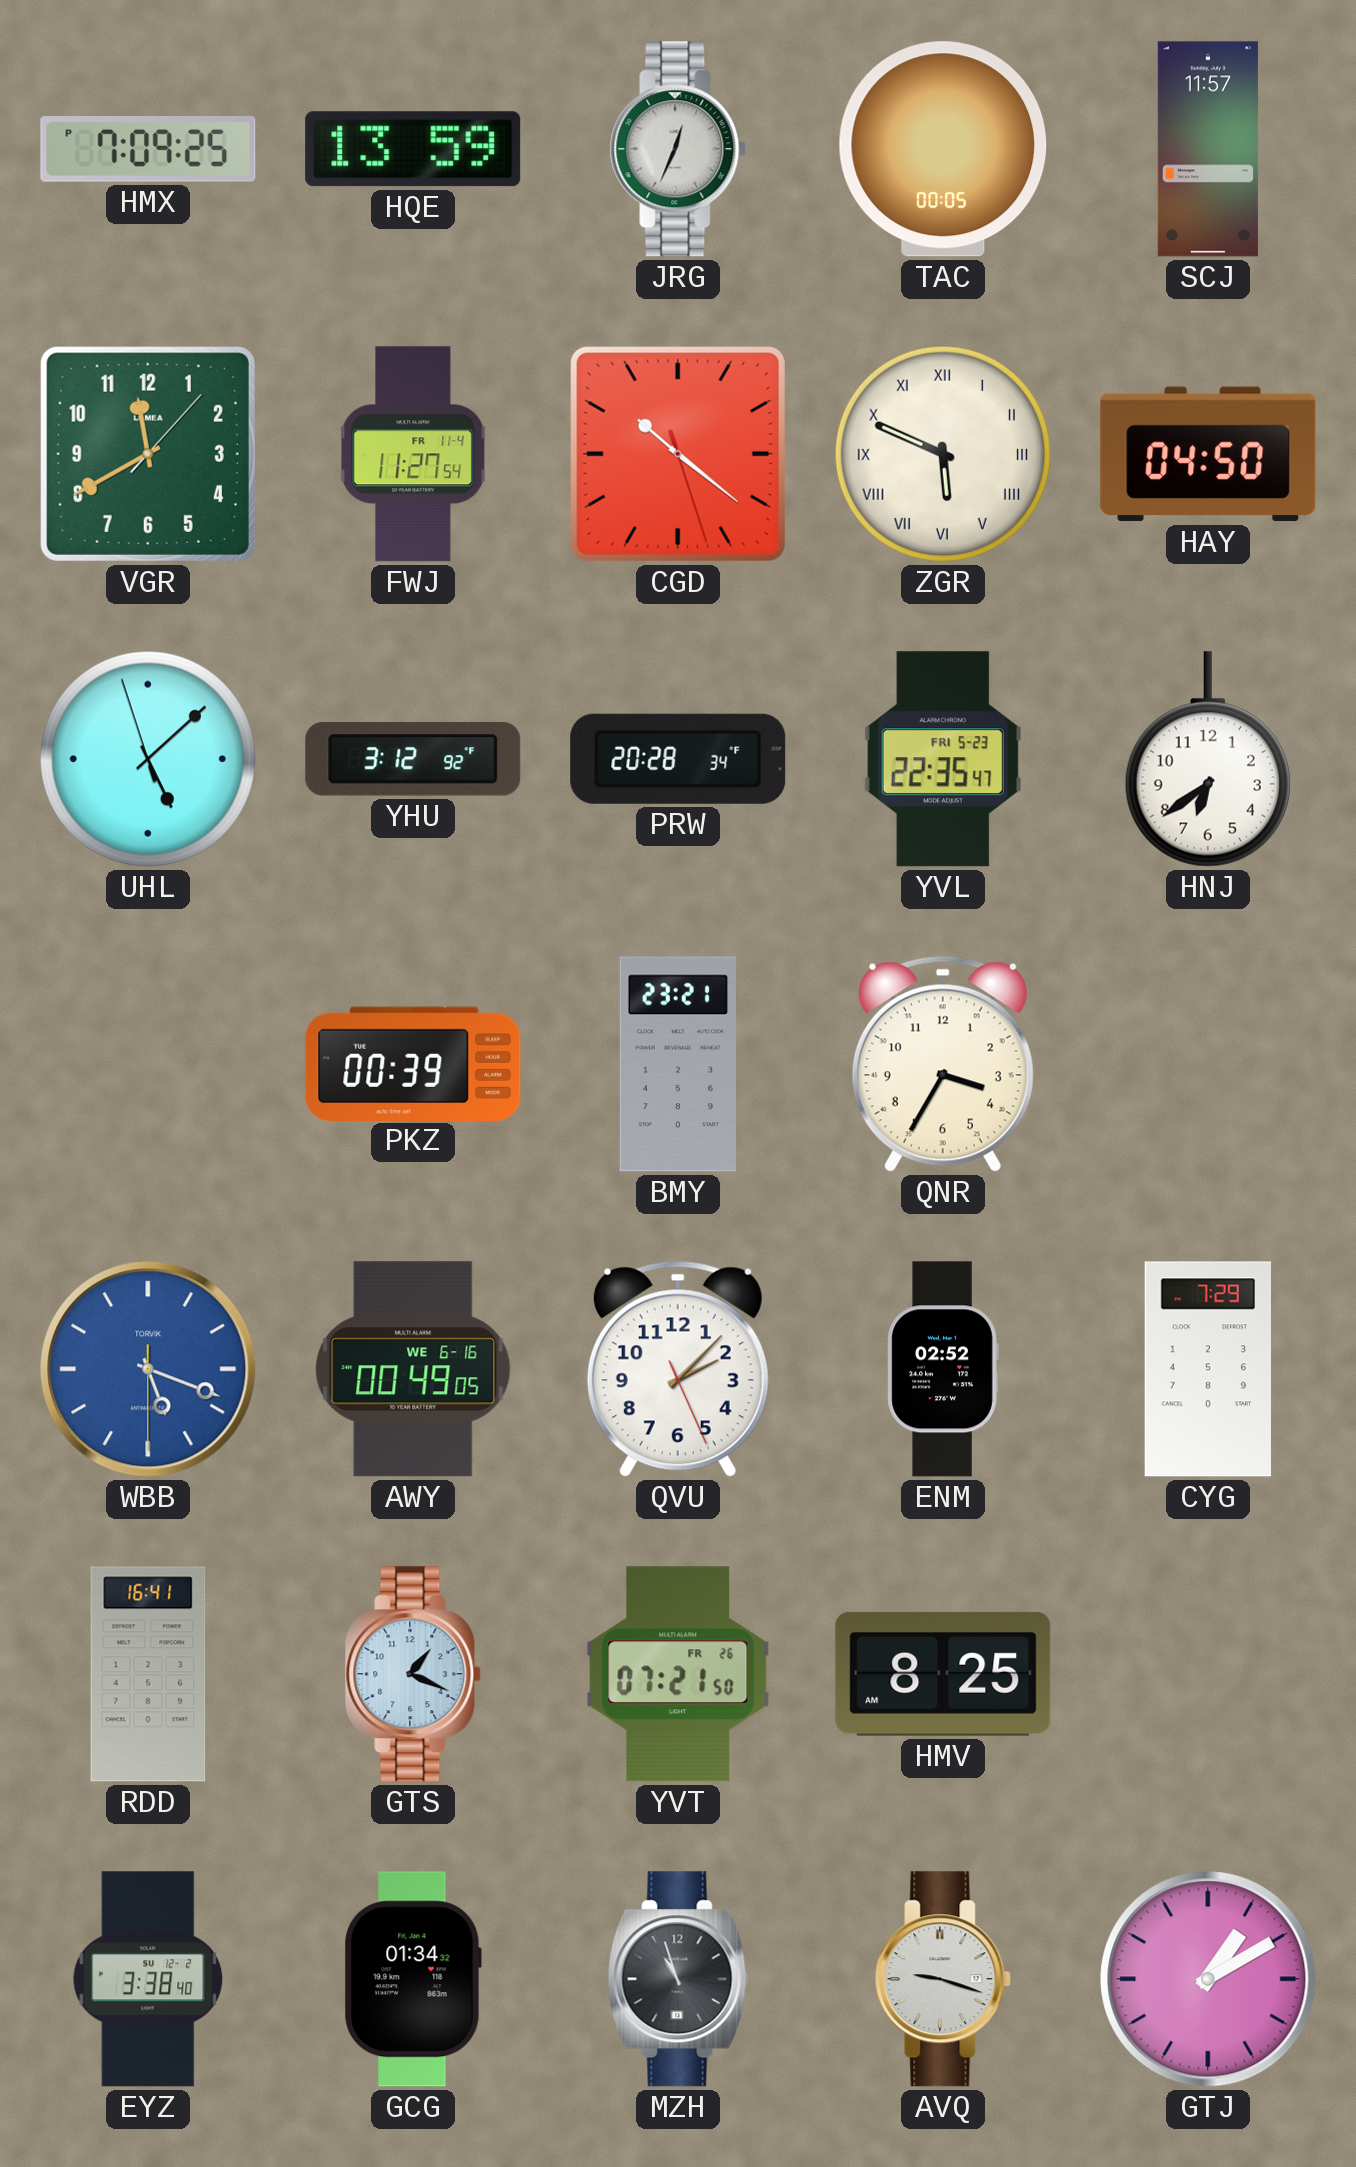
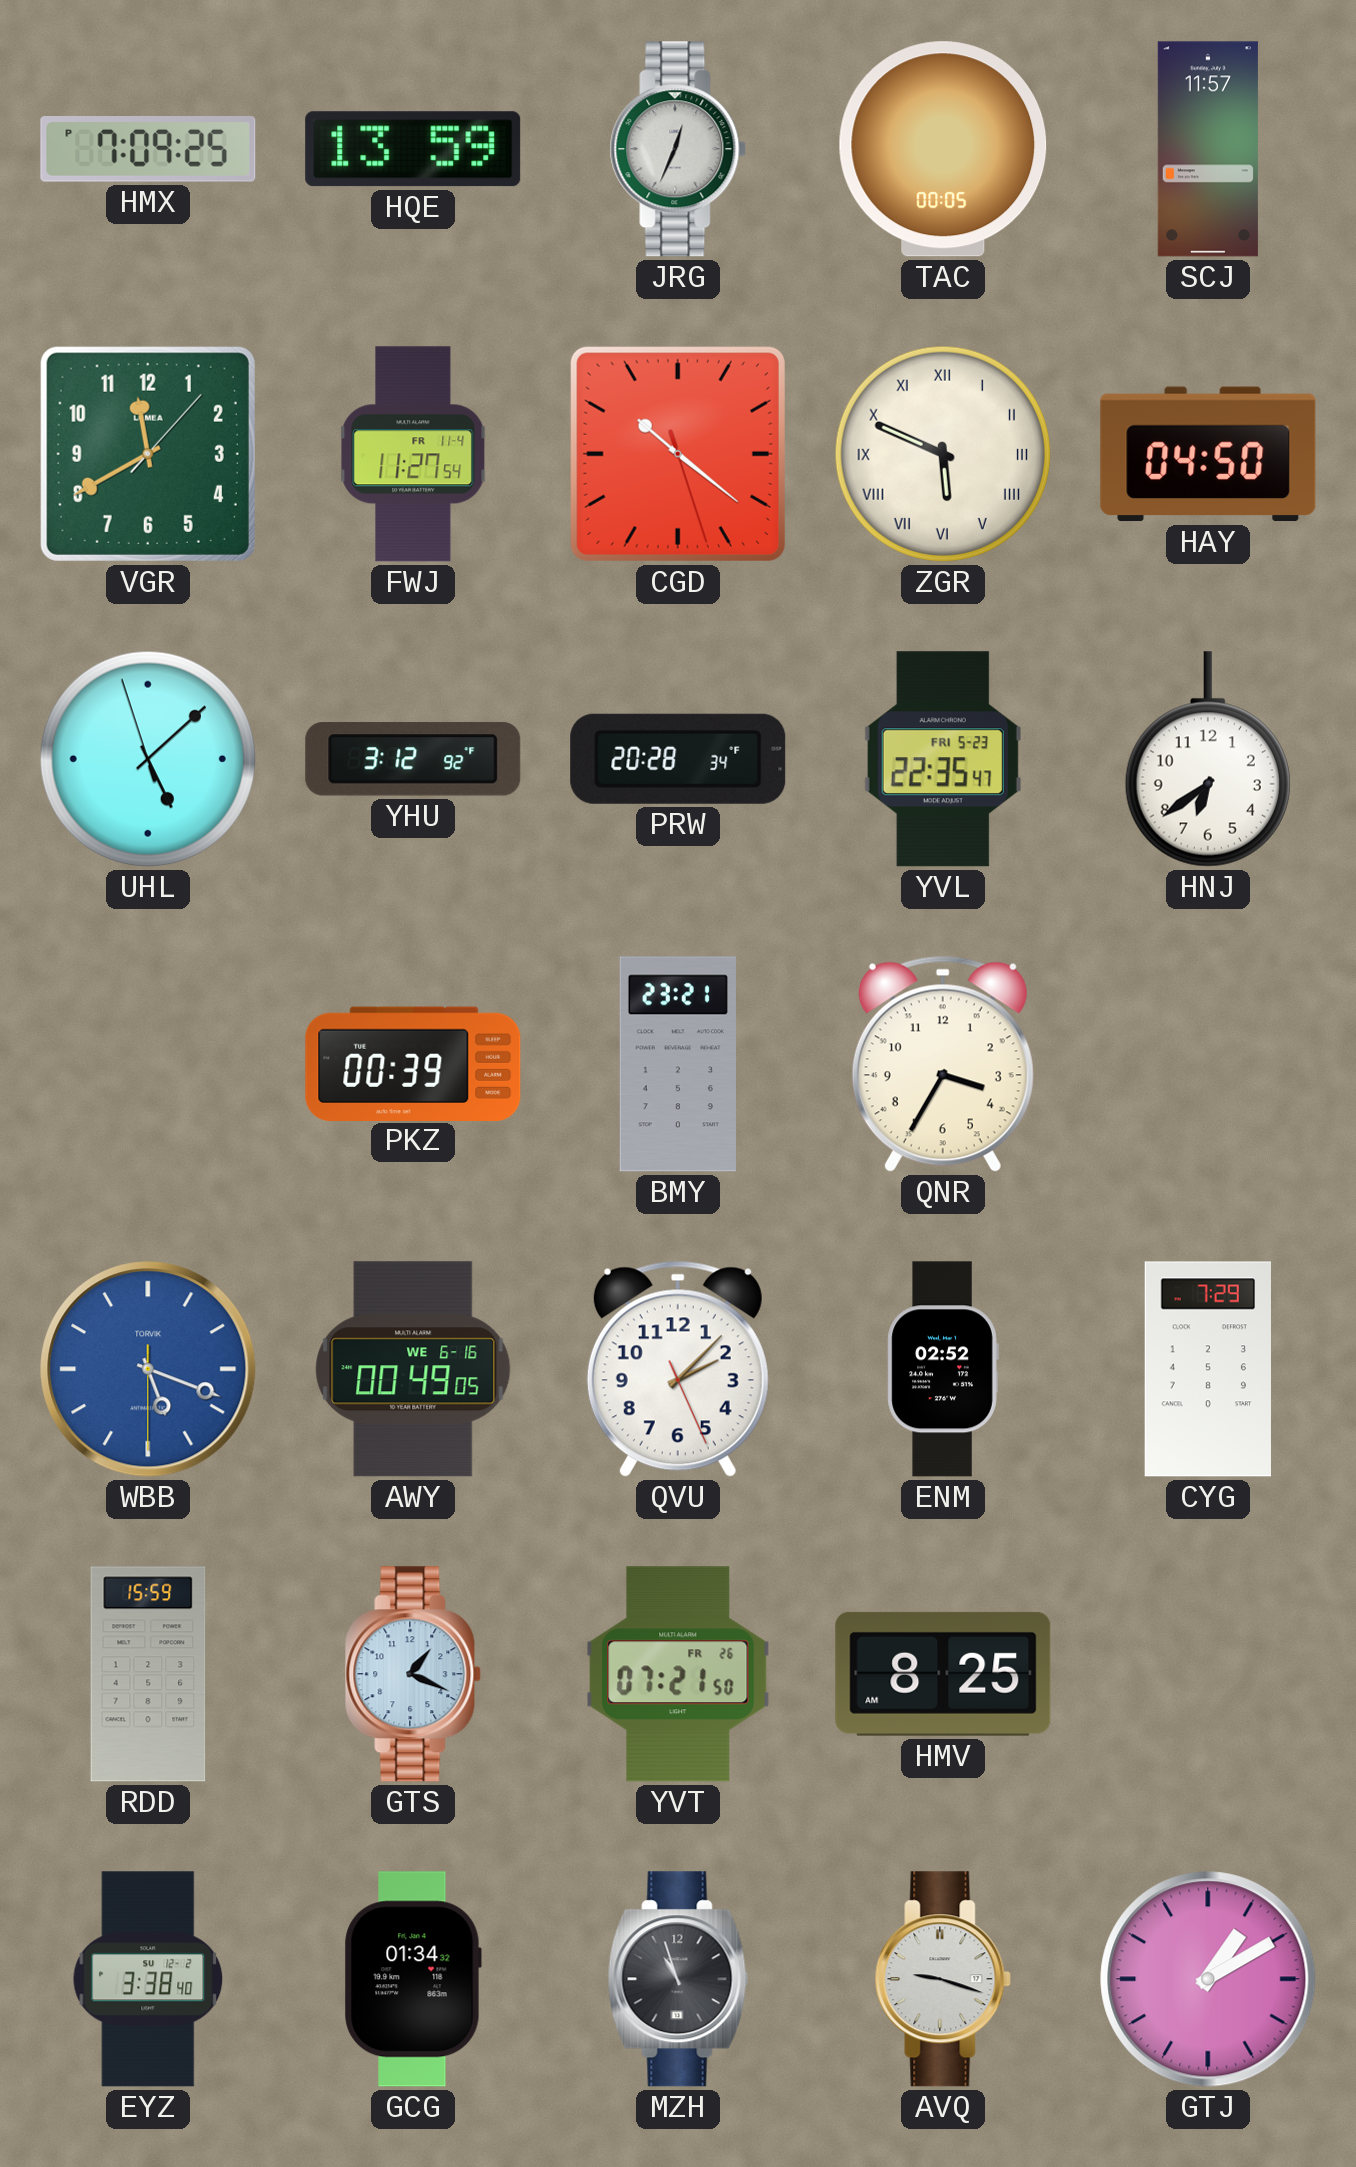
RDD: 16:41 -> 15:59
